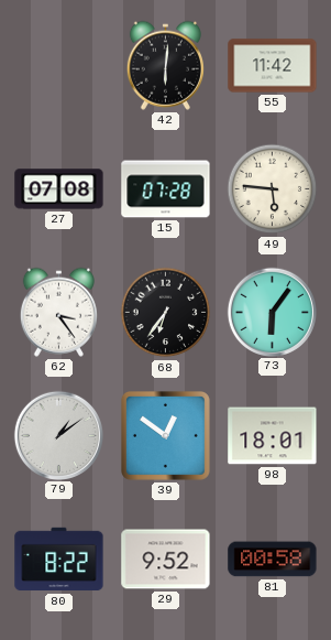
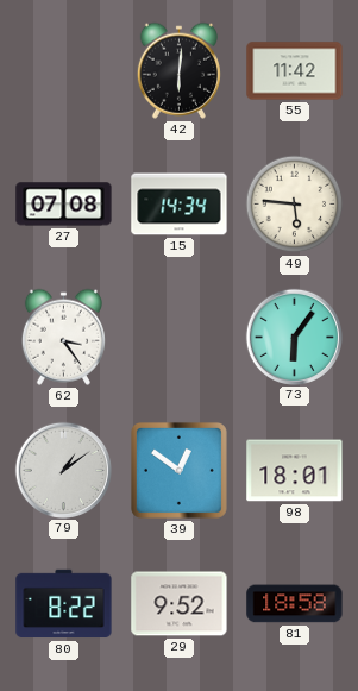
15: 07:28 -> 14:34
68: 6:36 -> none
81: 00:58 -> 18:58
